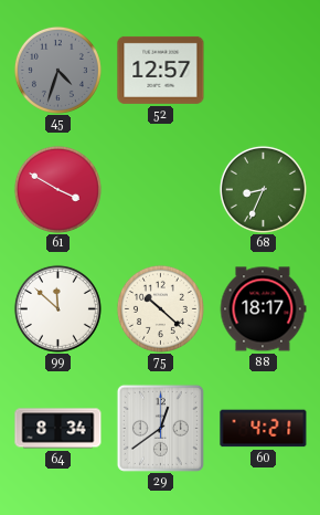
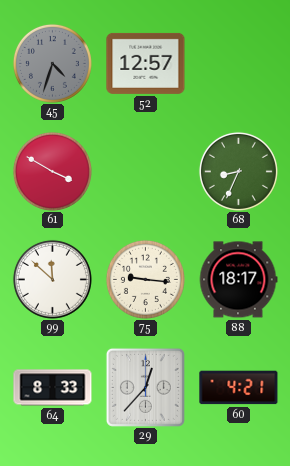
75: 10:22 -> 9:16
64: 8:34 -> 8:33
29: 12:39 -> 12:37
